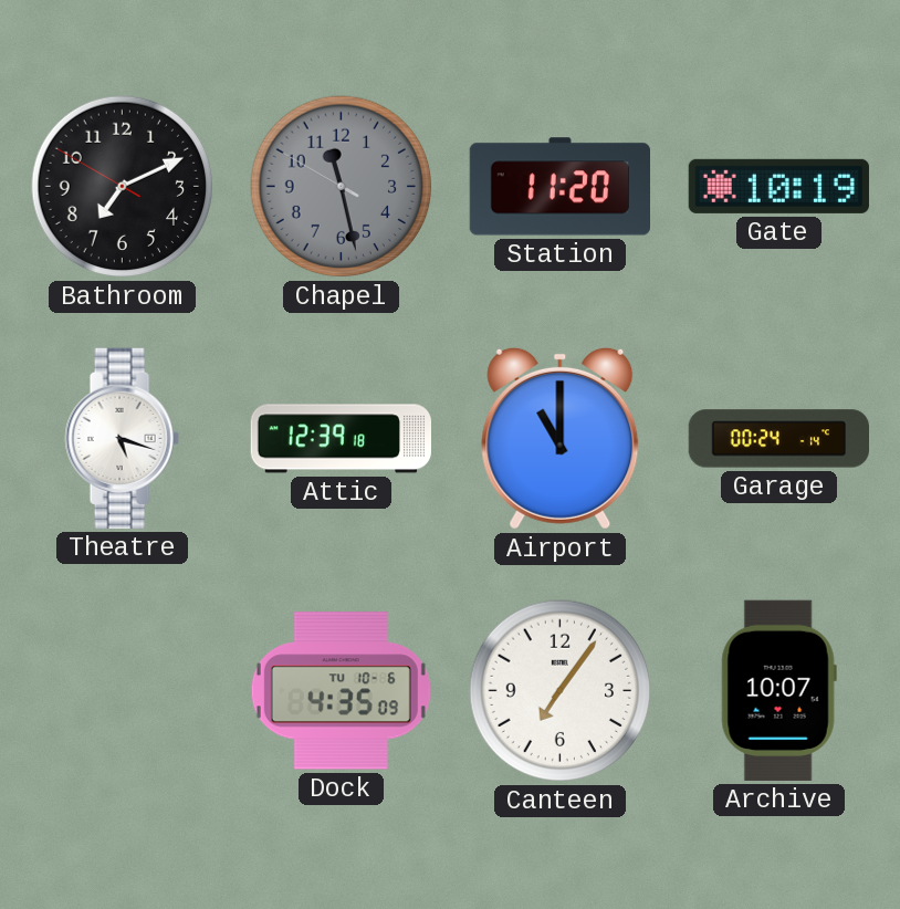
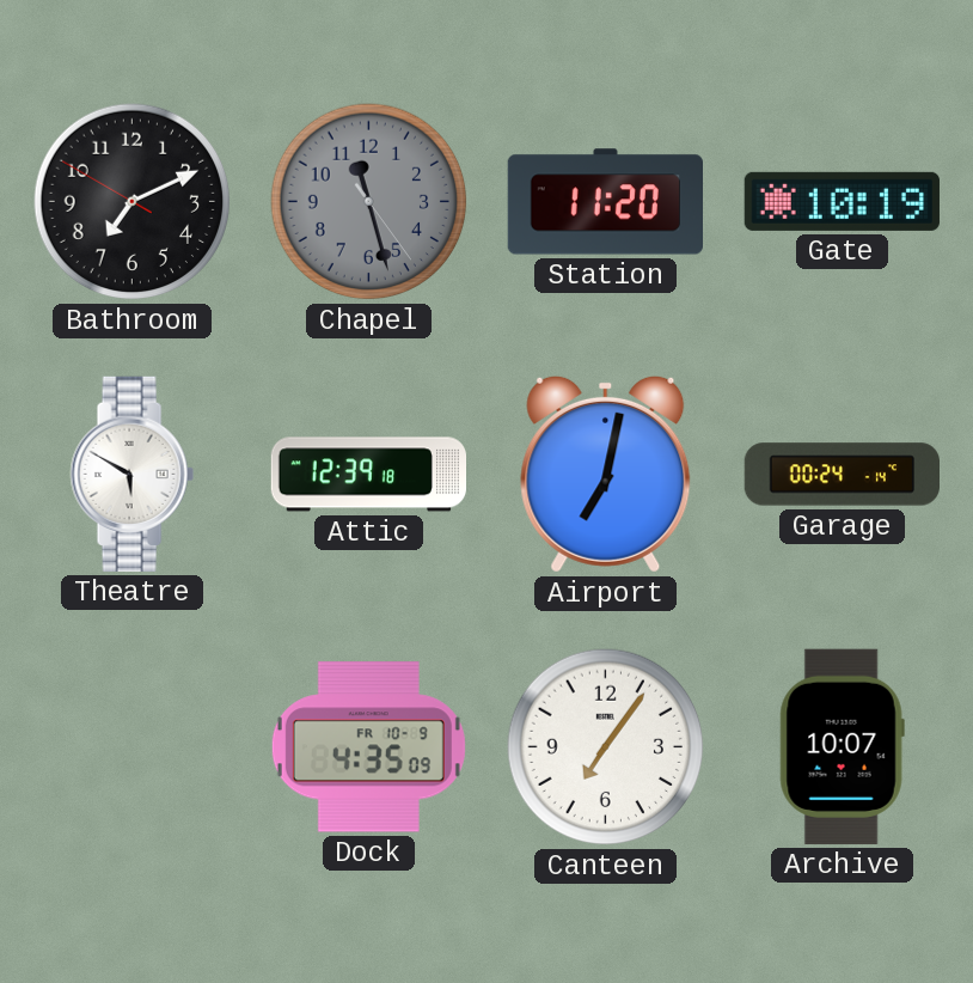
Chapel: 11:27:50 -> 11:27:24
Theatre: 5:18 -> 5:50
Airport: 11:00 -> 7:02
Dock date: TU 10-6 -> FR 10-9
